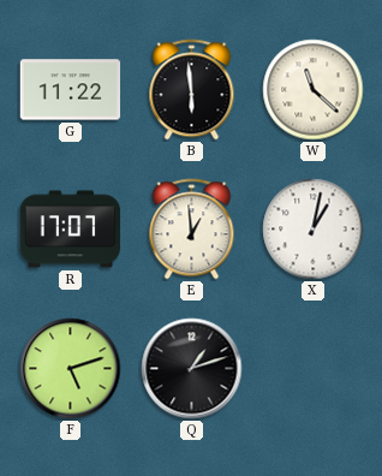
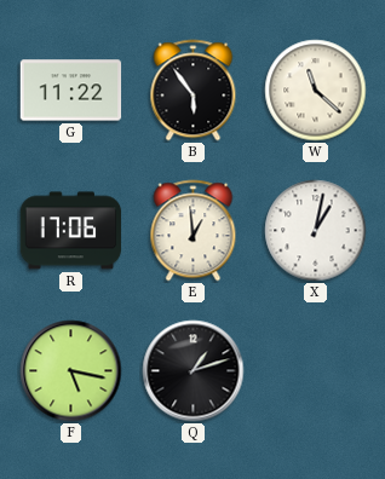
B: 5:59 -> 5:54
R: 17:07 -> 17:06
F: 5:12 -> 5:17
